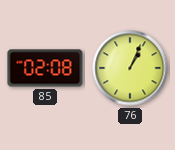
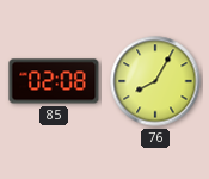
76: 1:04 -> 8:05
